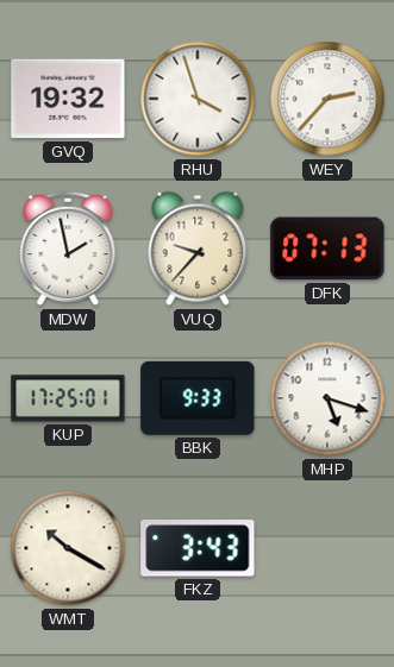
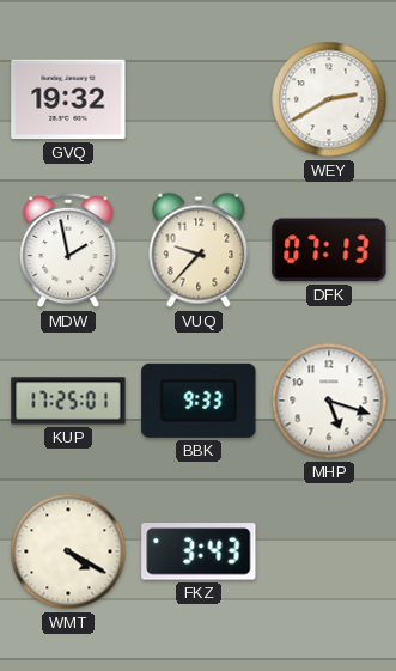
RHU: 3:57 -> none
WEY: 2:37 -> 2:40
WMT: 10:20 -> 4:20
